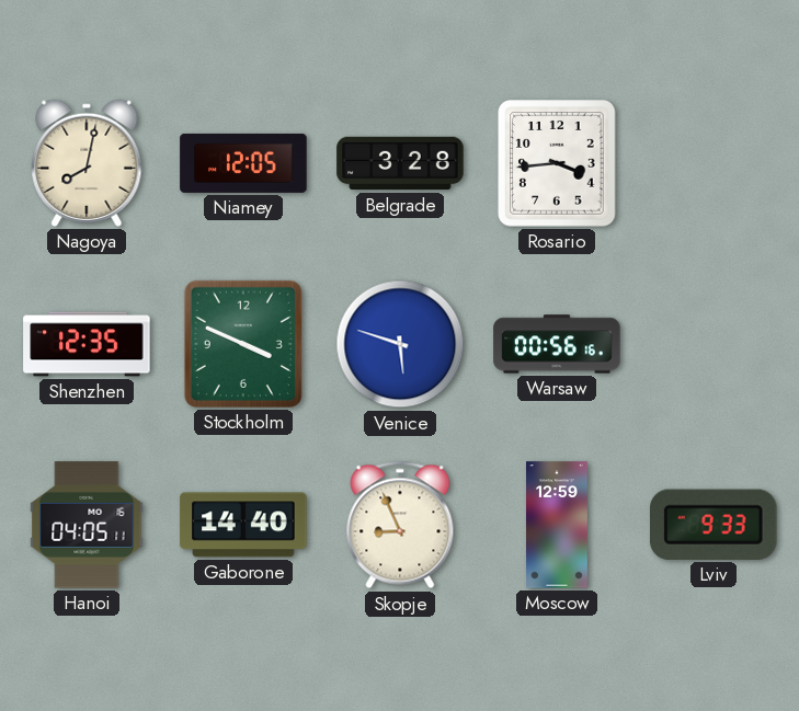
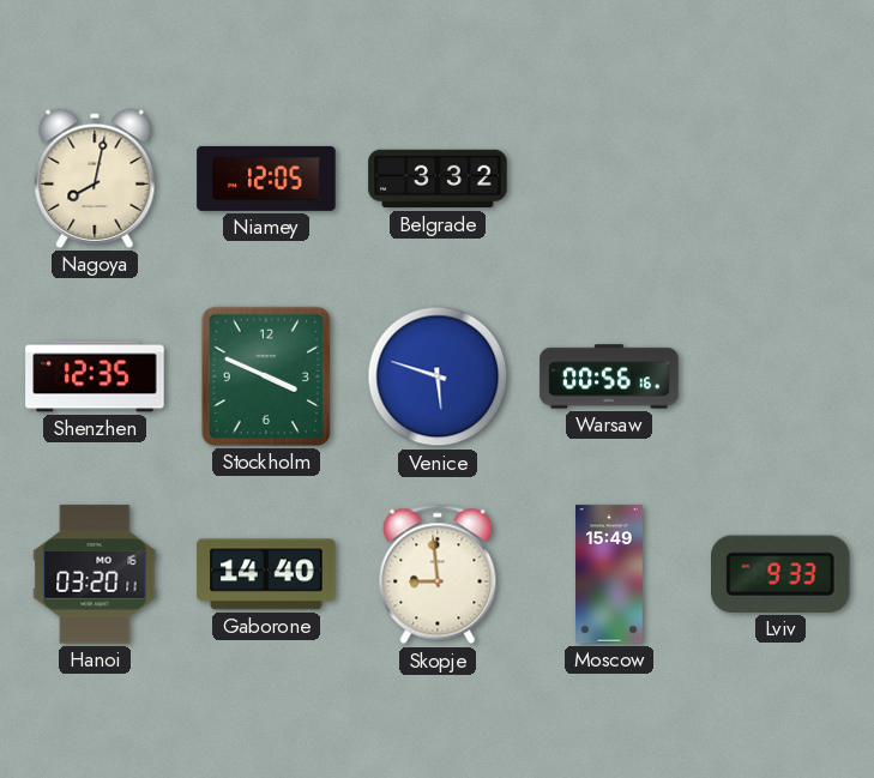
Belgrade: 3:28 -> 3:32
Rosario: 3:44 -> none
Hanoi: 04:05 -> 03:20
Skopje: 8:56 -> 8:59
Moscow: 12:59 -> 15:49
